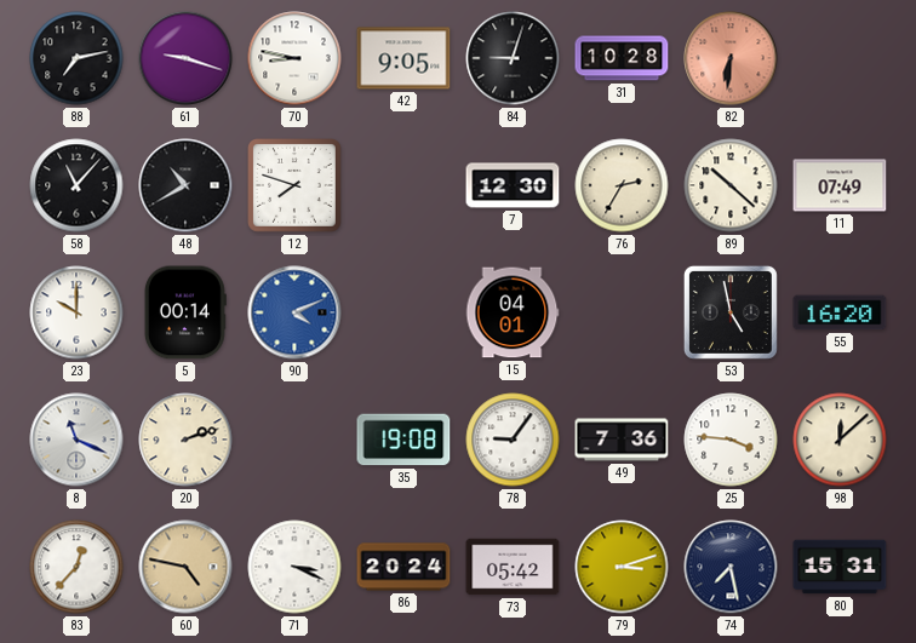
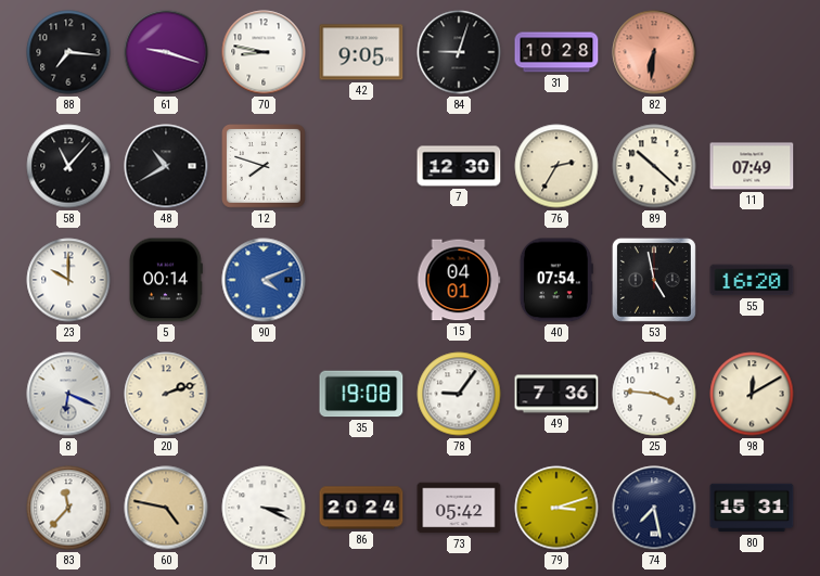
88: 7:13 -> 7:16
40: none -> 07:54
8: 11:19 -> 6:19
98: 12:08 -> 12:10
83: 12:37 -> 11:37
